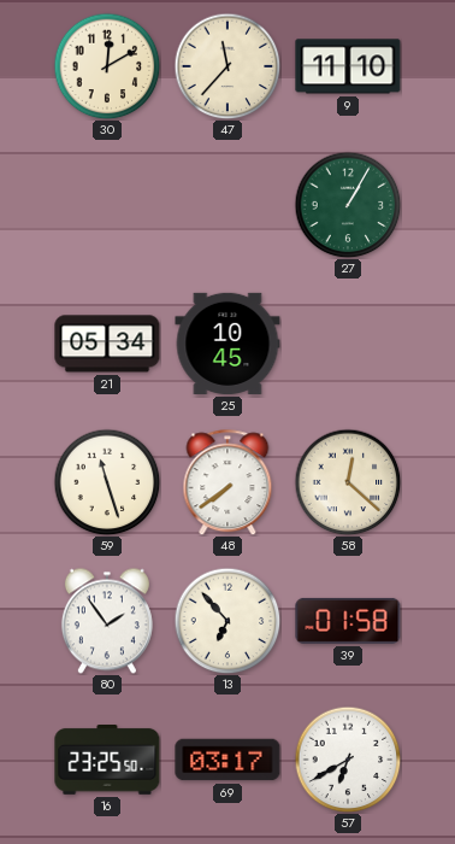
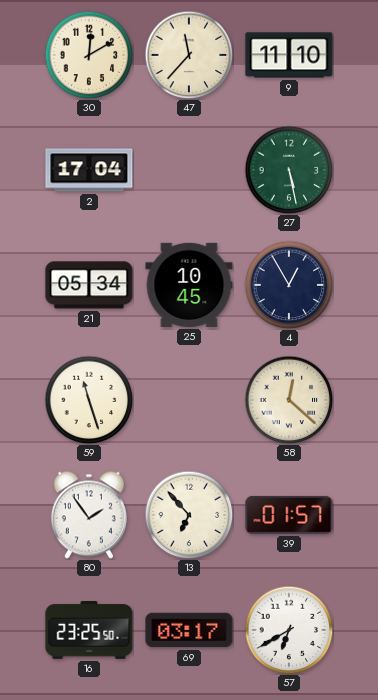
2: none -> 17:04
27: 1:05 -> 5:28
4: none -> 12:55
48: 7:39 -> none
39: 01:58 -> 01:57
